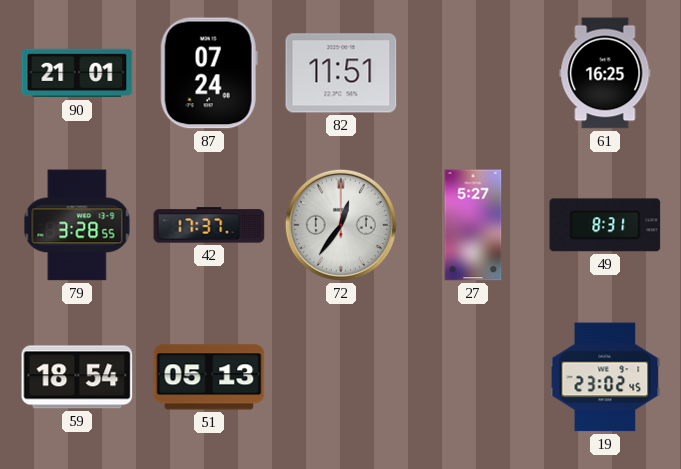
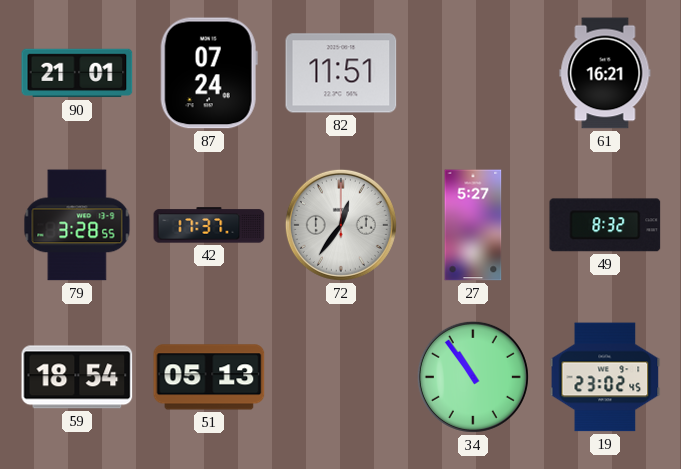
61: 16:25 -> 16:21
49: 8:31 -> 8:32
34: none -> 10:54
